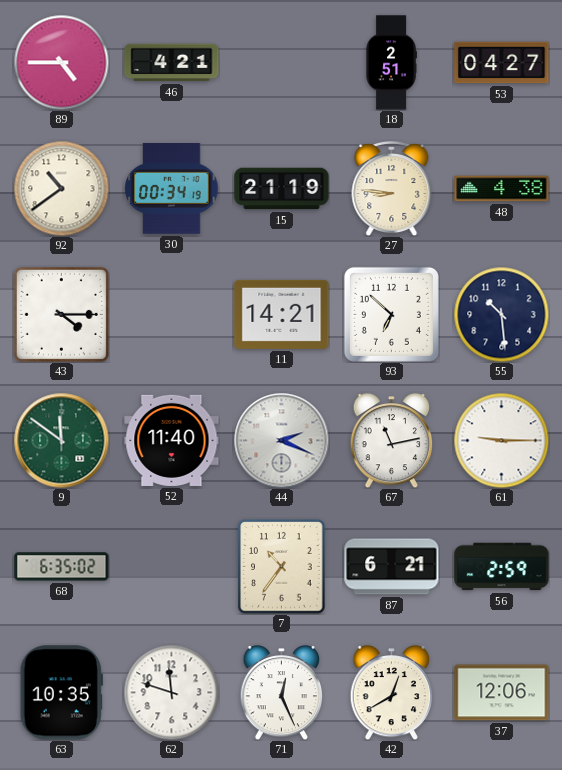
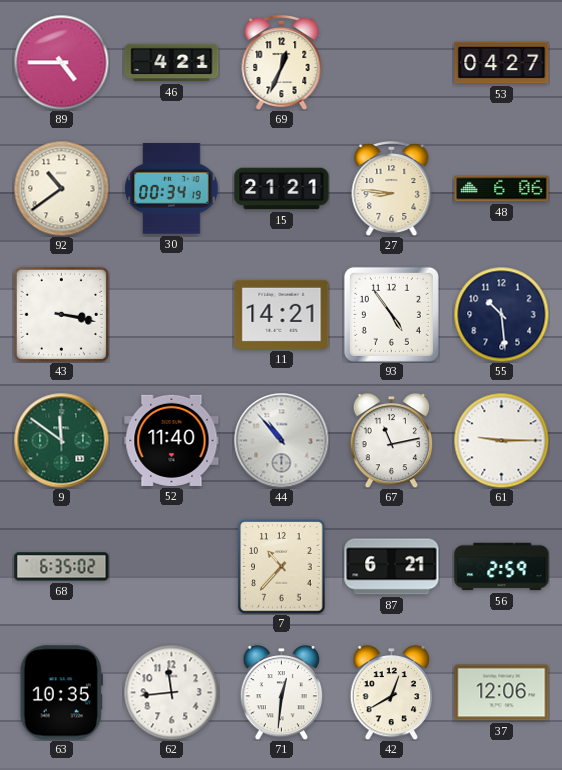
69: none -> 12:34
18: 2:51 -> none
15: 21:19 -> 21:21
48: 4:38 -> 6:06
43: 4:15 -> 3:17
93: 6:52 -> 4:54
44: 2:19 -> 10:53
7: 10:36 -> 10:37
62: 11:48 -> 11:44
71: 12:26 -> 12:31
